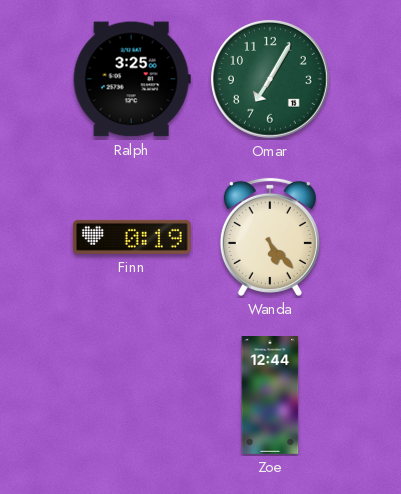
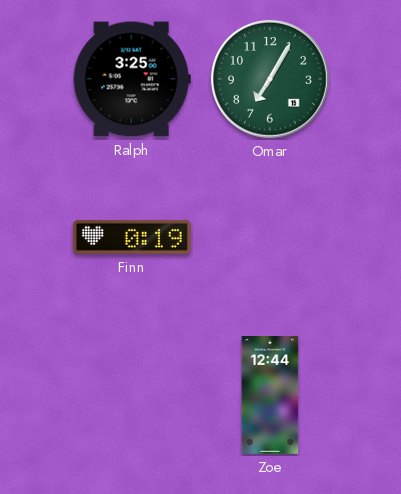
Wanda: 5:23 -> none
